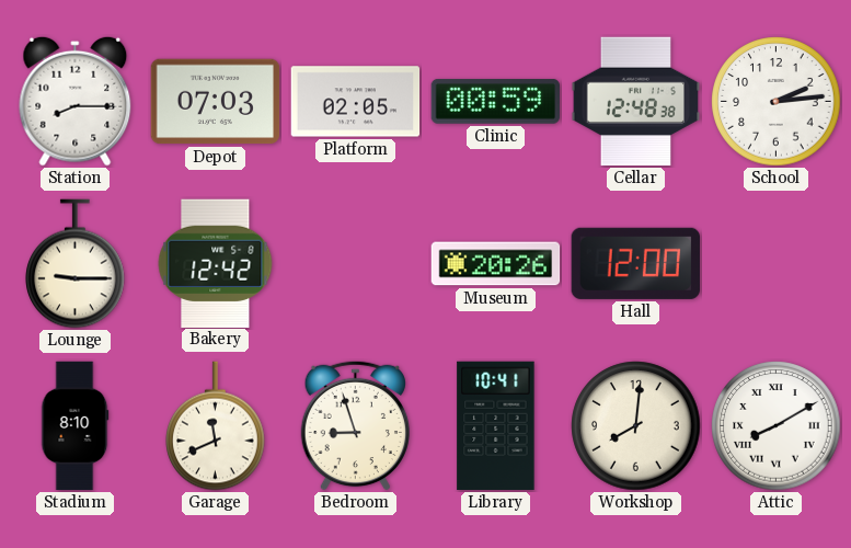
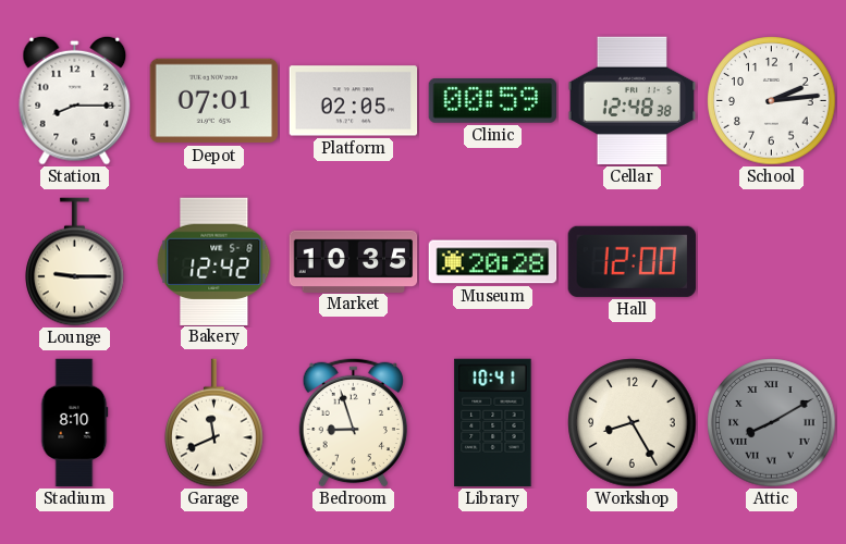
Depot: 07:03 -> 07:01
Market: none -> 10:35
Museum: 20:26 -> 20:28
Workshop: 8:01 -> 8:25
Attic dial: white -> grey
